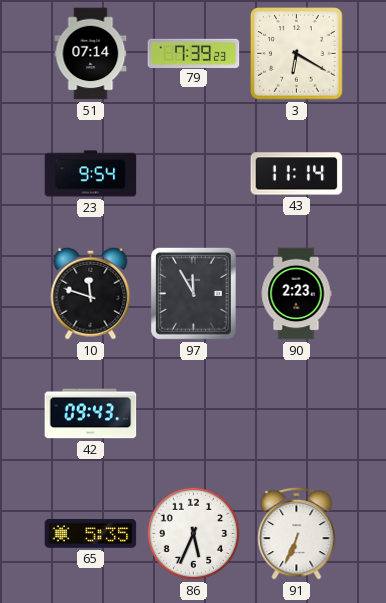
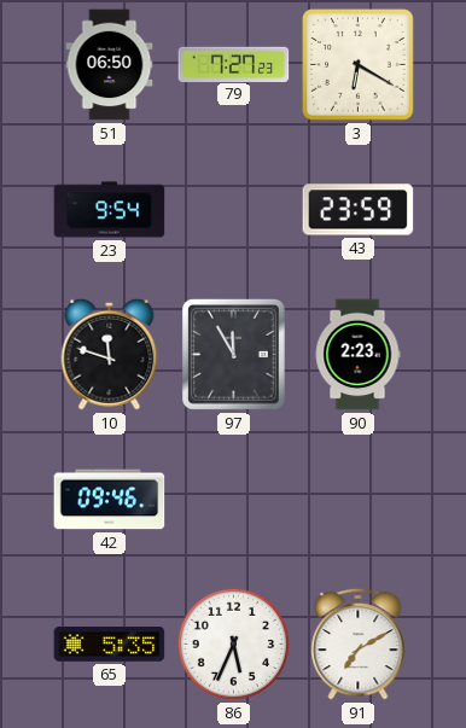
51: 07:14 -> 06:50
79: 7:39 -> 7:27
43: 11:14 -> 23:59
42: 09:43 -> 09:46
91: 6:34 -> 7:10
